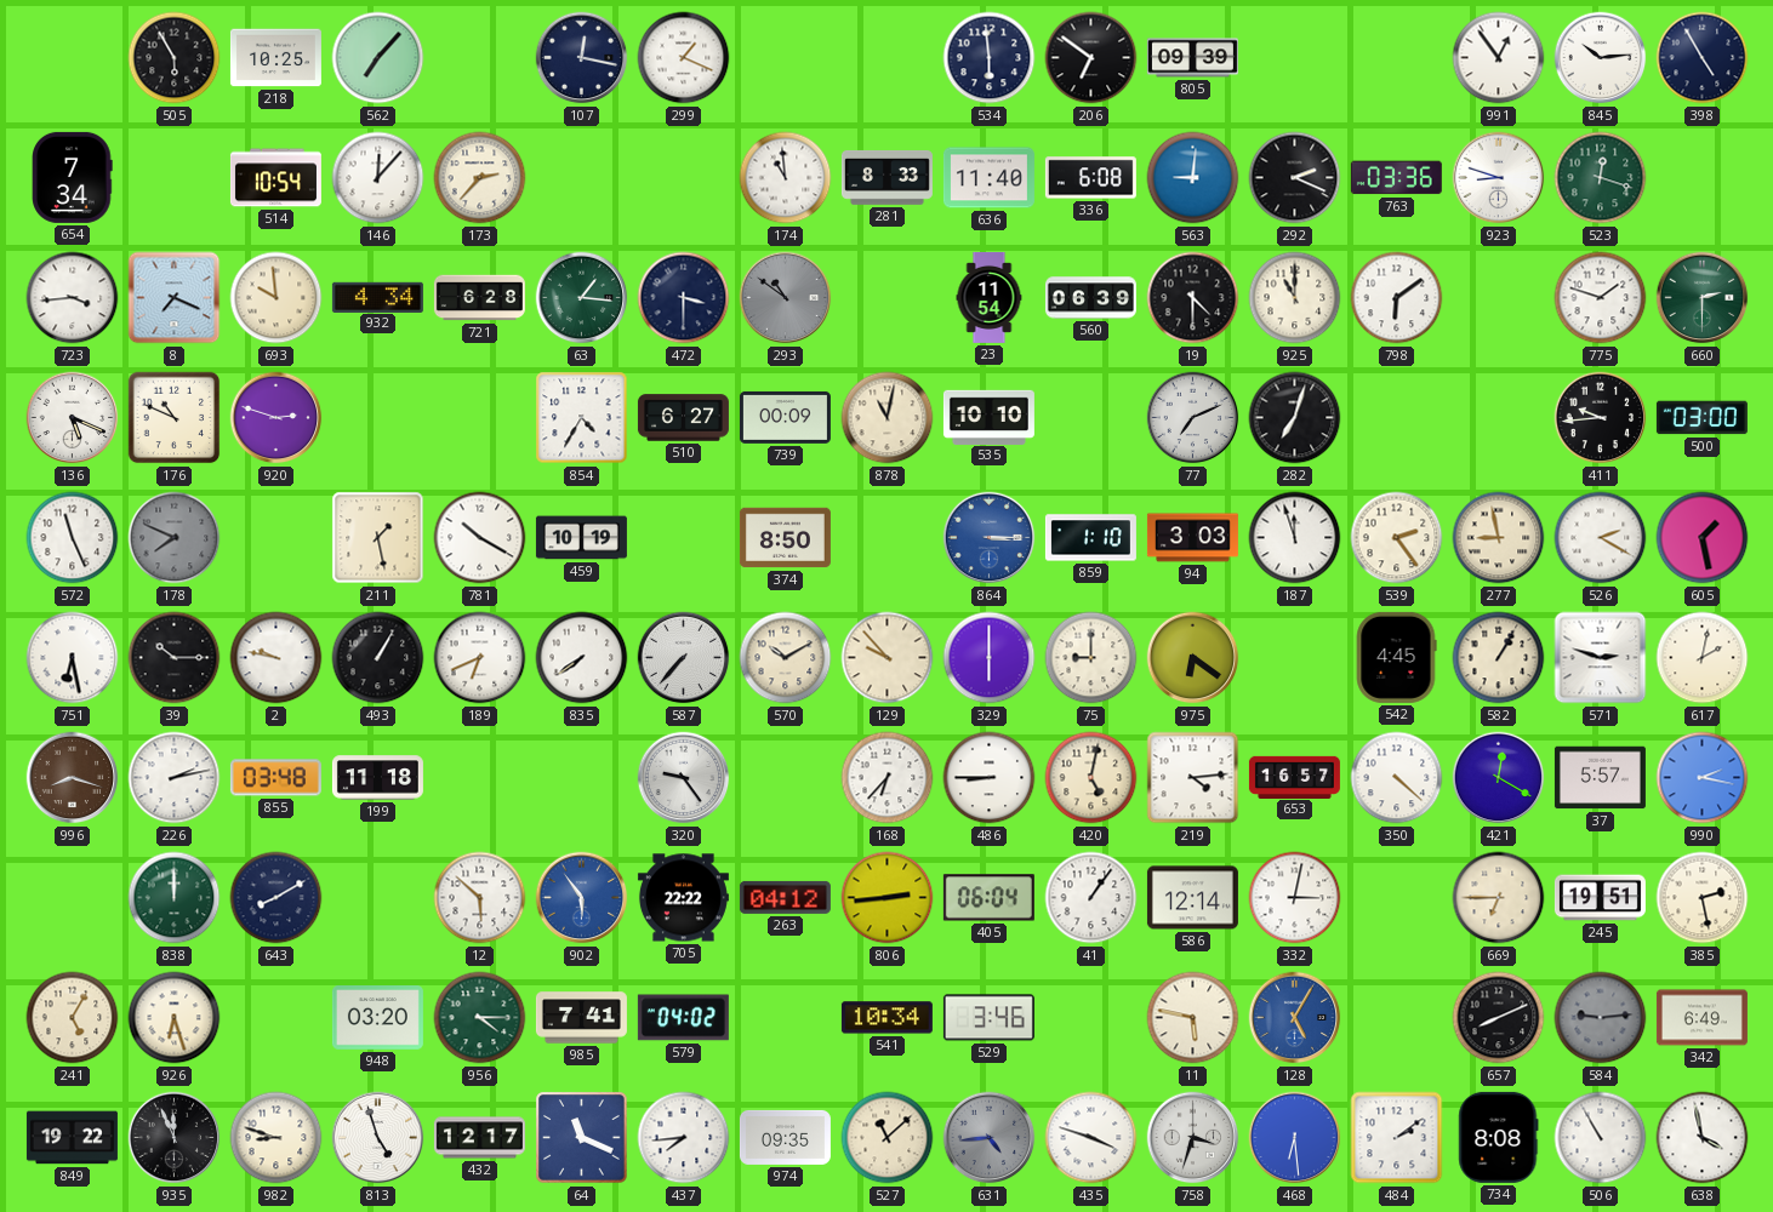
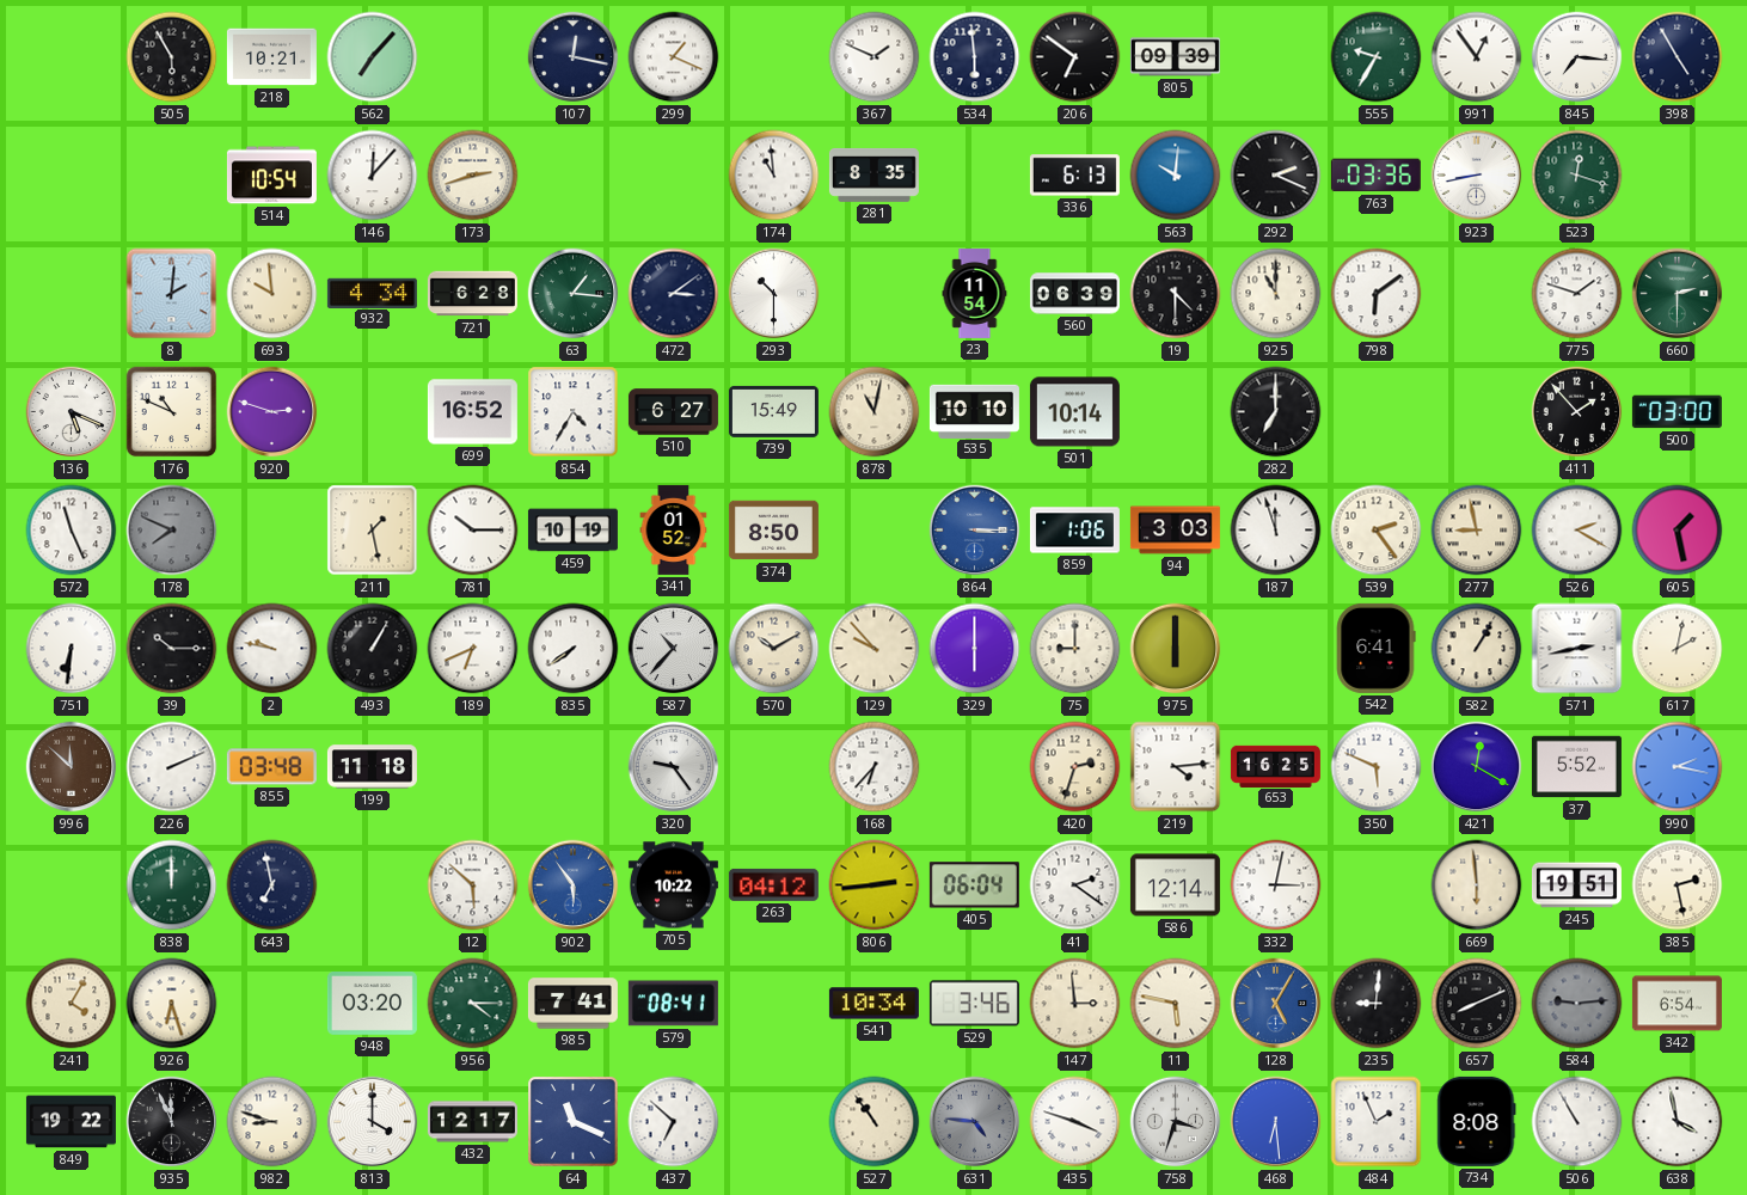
218: 10:25 -> 10:21
367: none -> 1:49
555: none -> 9:35
845: 10:14 -> 7:16
654: 7:34 -> none
173: 2:37 -> 2:42
281: 8:33 -> 8:35
636: 11:40 -> none
336: 6:08 -> 6:13
563: 9:01 -> 10:01
923: 8:48 -> 8:43
723: 3:44 -> none
8: 7:19 -> 2:01
472: 3:30 -> 3:09
293: 10:51 -> 10:30
293 dial: grey -> white
699: none -> 16:52
739: 00:09 -> 15:49
501: none -> 10:14
77: 7:11 -> none
282: 7:03 -> 7:00
411: 9:44 -> 1:53
781: 10:20 -> 10:15
341: none -> 01:52
859: 1:10 -> 1:06
751: 6:28 -> 6:31
587: 7:37 -> 10:37
975: 6:21 -> 6:00
542: 4:45 -> 6:41
571: 2:48 -> 2:43
996: 8:18 -> 11:52
226: 2:13 -> 2:11
486: 8:45 -> none
420: 5:02 -> 2:33
653: 16:57 -> 16:25
350: 4:22 -> 5:49
37: 5:57 -> 5:52
643: 8:10 -> 6:58
705: 22:22 -> 10:22
41: 1:06 -> 2:21
669: 6:45 -> 5:59
241: 5:05 -> 4:05
579: 04:02 -> 08:41
147: none -> 2:59
235: none -> 9:01
342: 6:49 -> 6:54
813: 4:57 -> 4:00
437: 7:44 -> 6:52
974: 09:35 -> none
527: 11:08 -> 10:54
631: 4:44 -> 4:46
484: 2:09 -> 1:56
